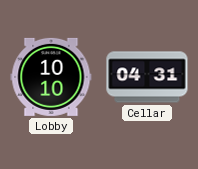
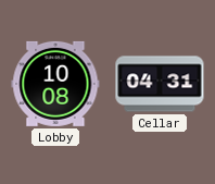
Lobby: 10:10 -> 10:08
